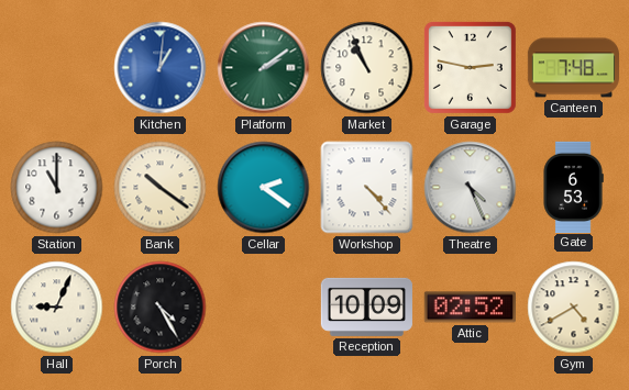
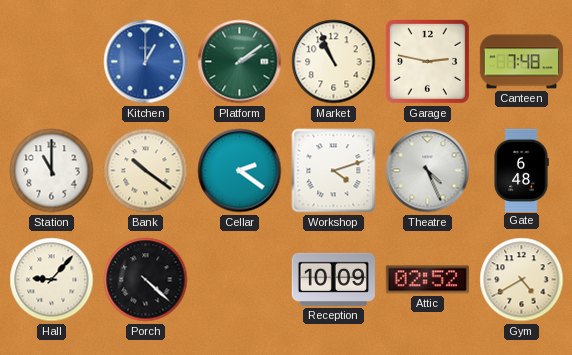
Kitchen: 1:01 -> 1:00
Workshop: 4:23 -> 4:12
Gate: 6:53 -> 6:48
Hall: 9:04 -> 9:07
Porch: 4:25 -> 4:22
